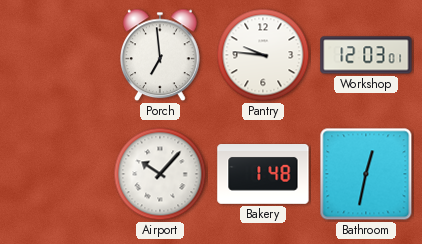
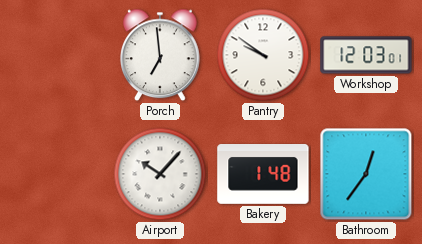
Pantry: 9:46 -> 9:51
Bathroom: 12:32 -> 12:36
